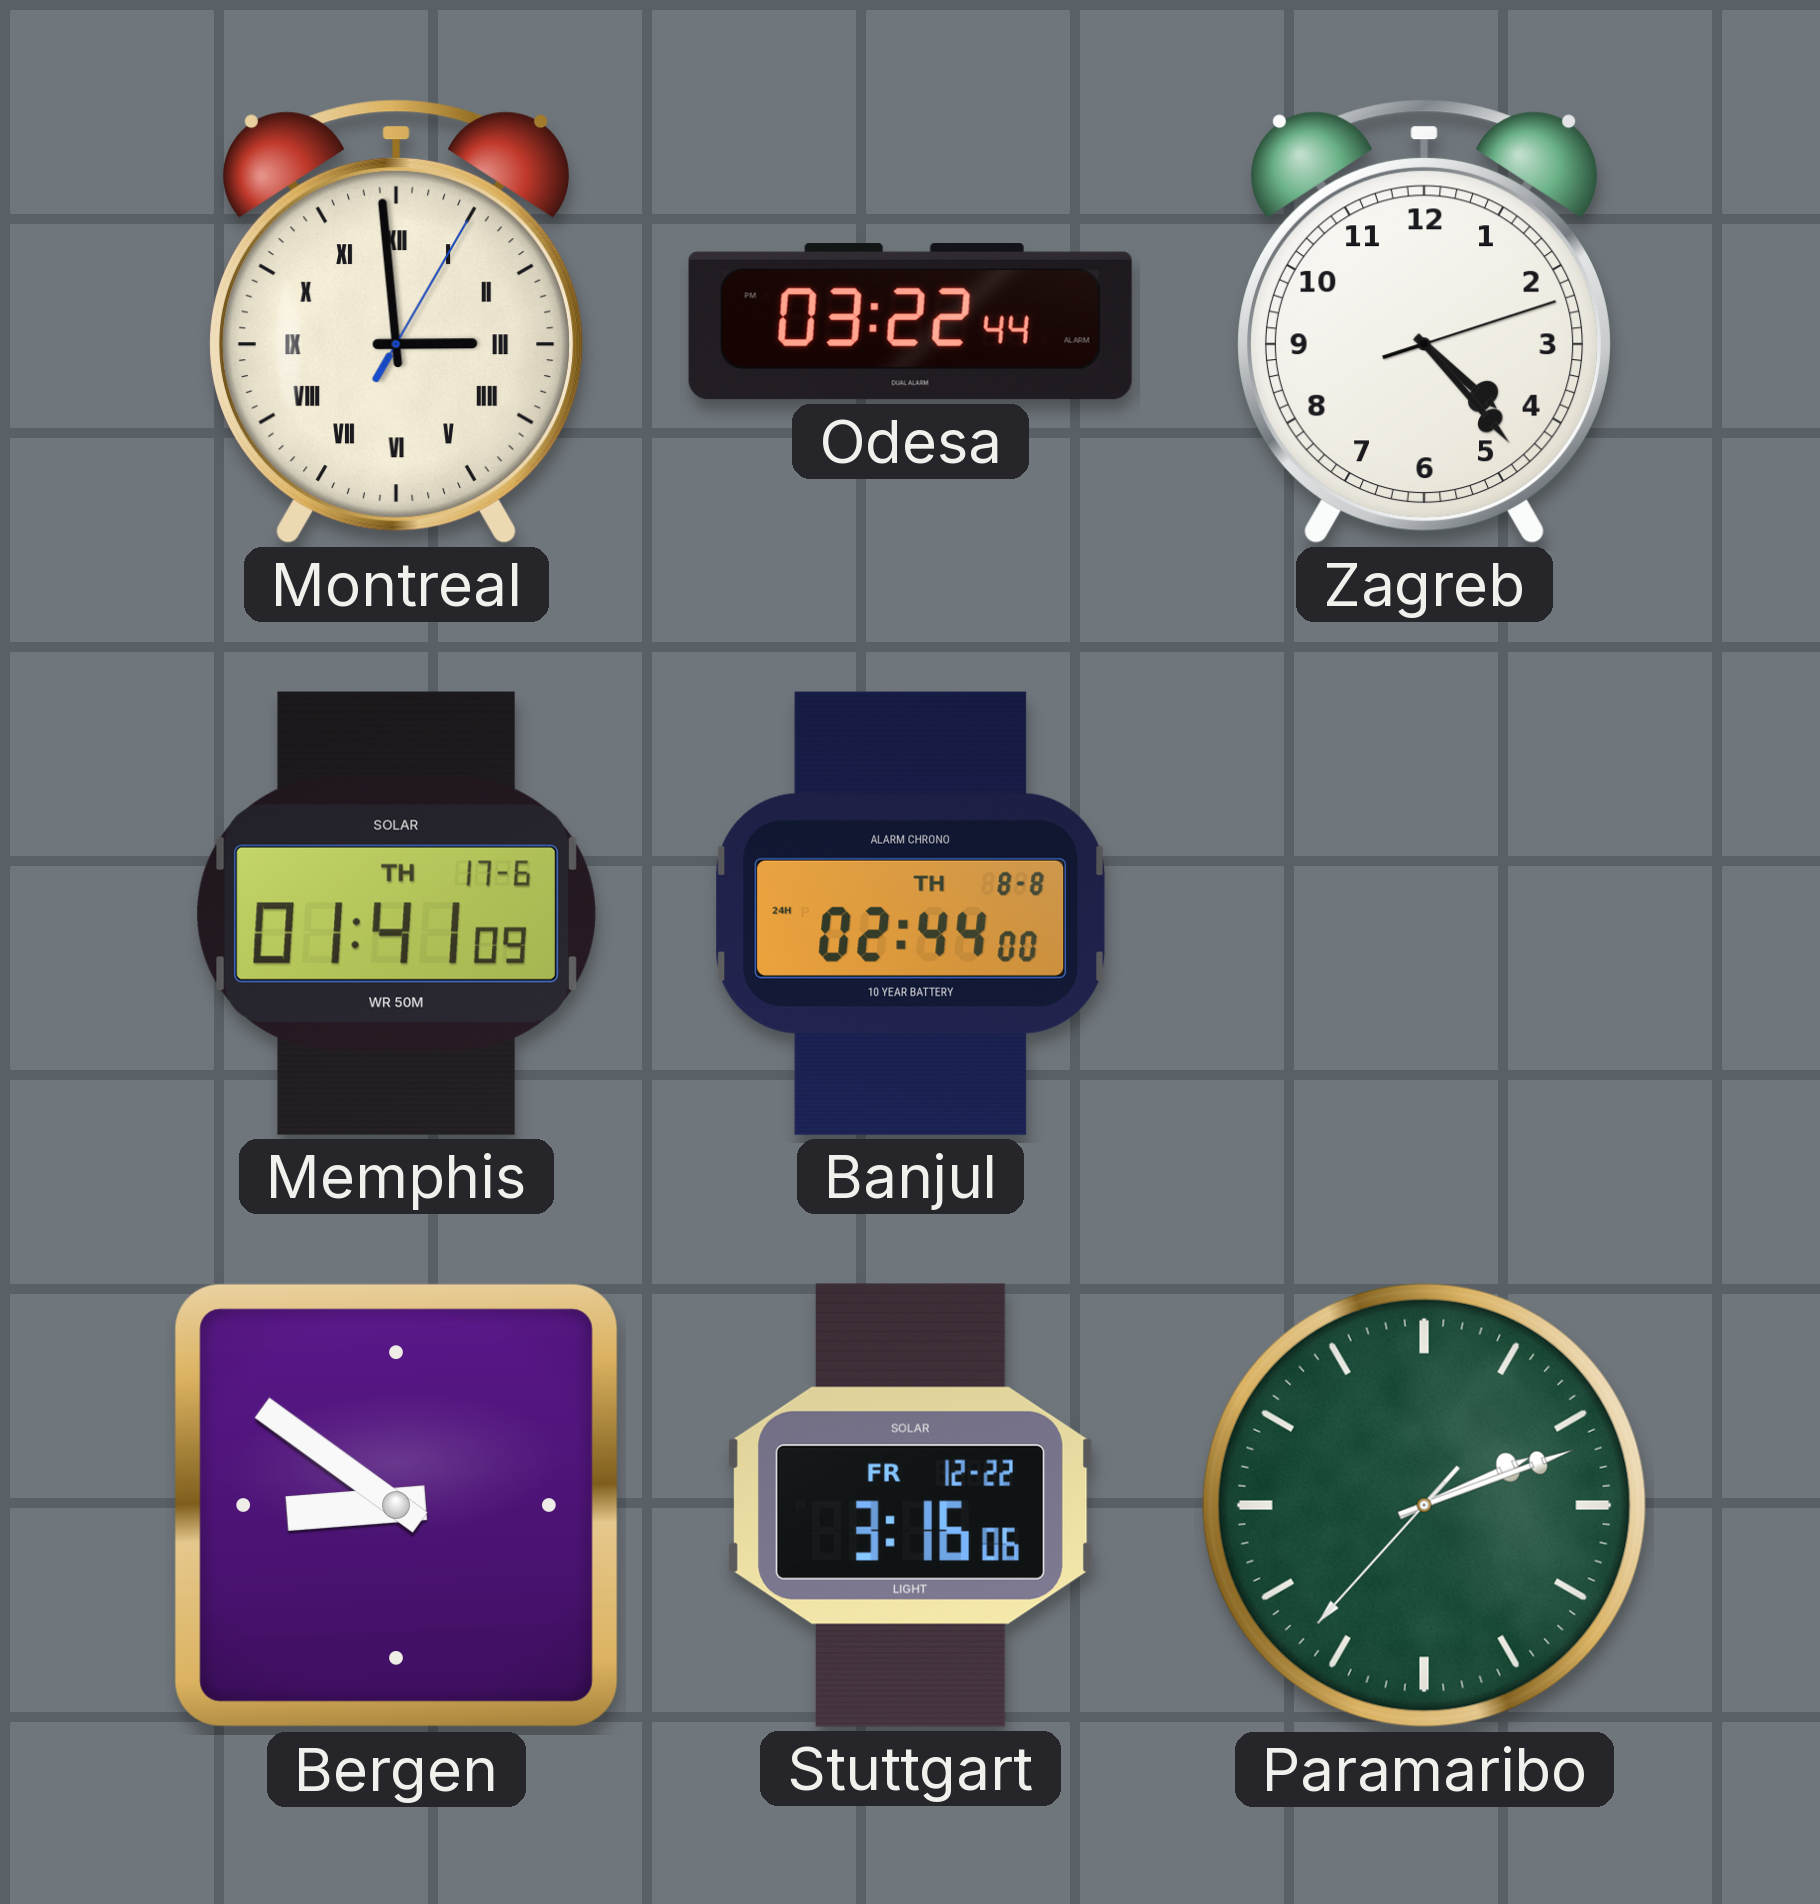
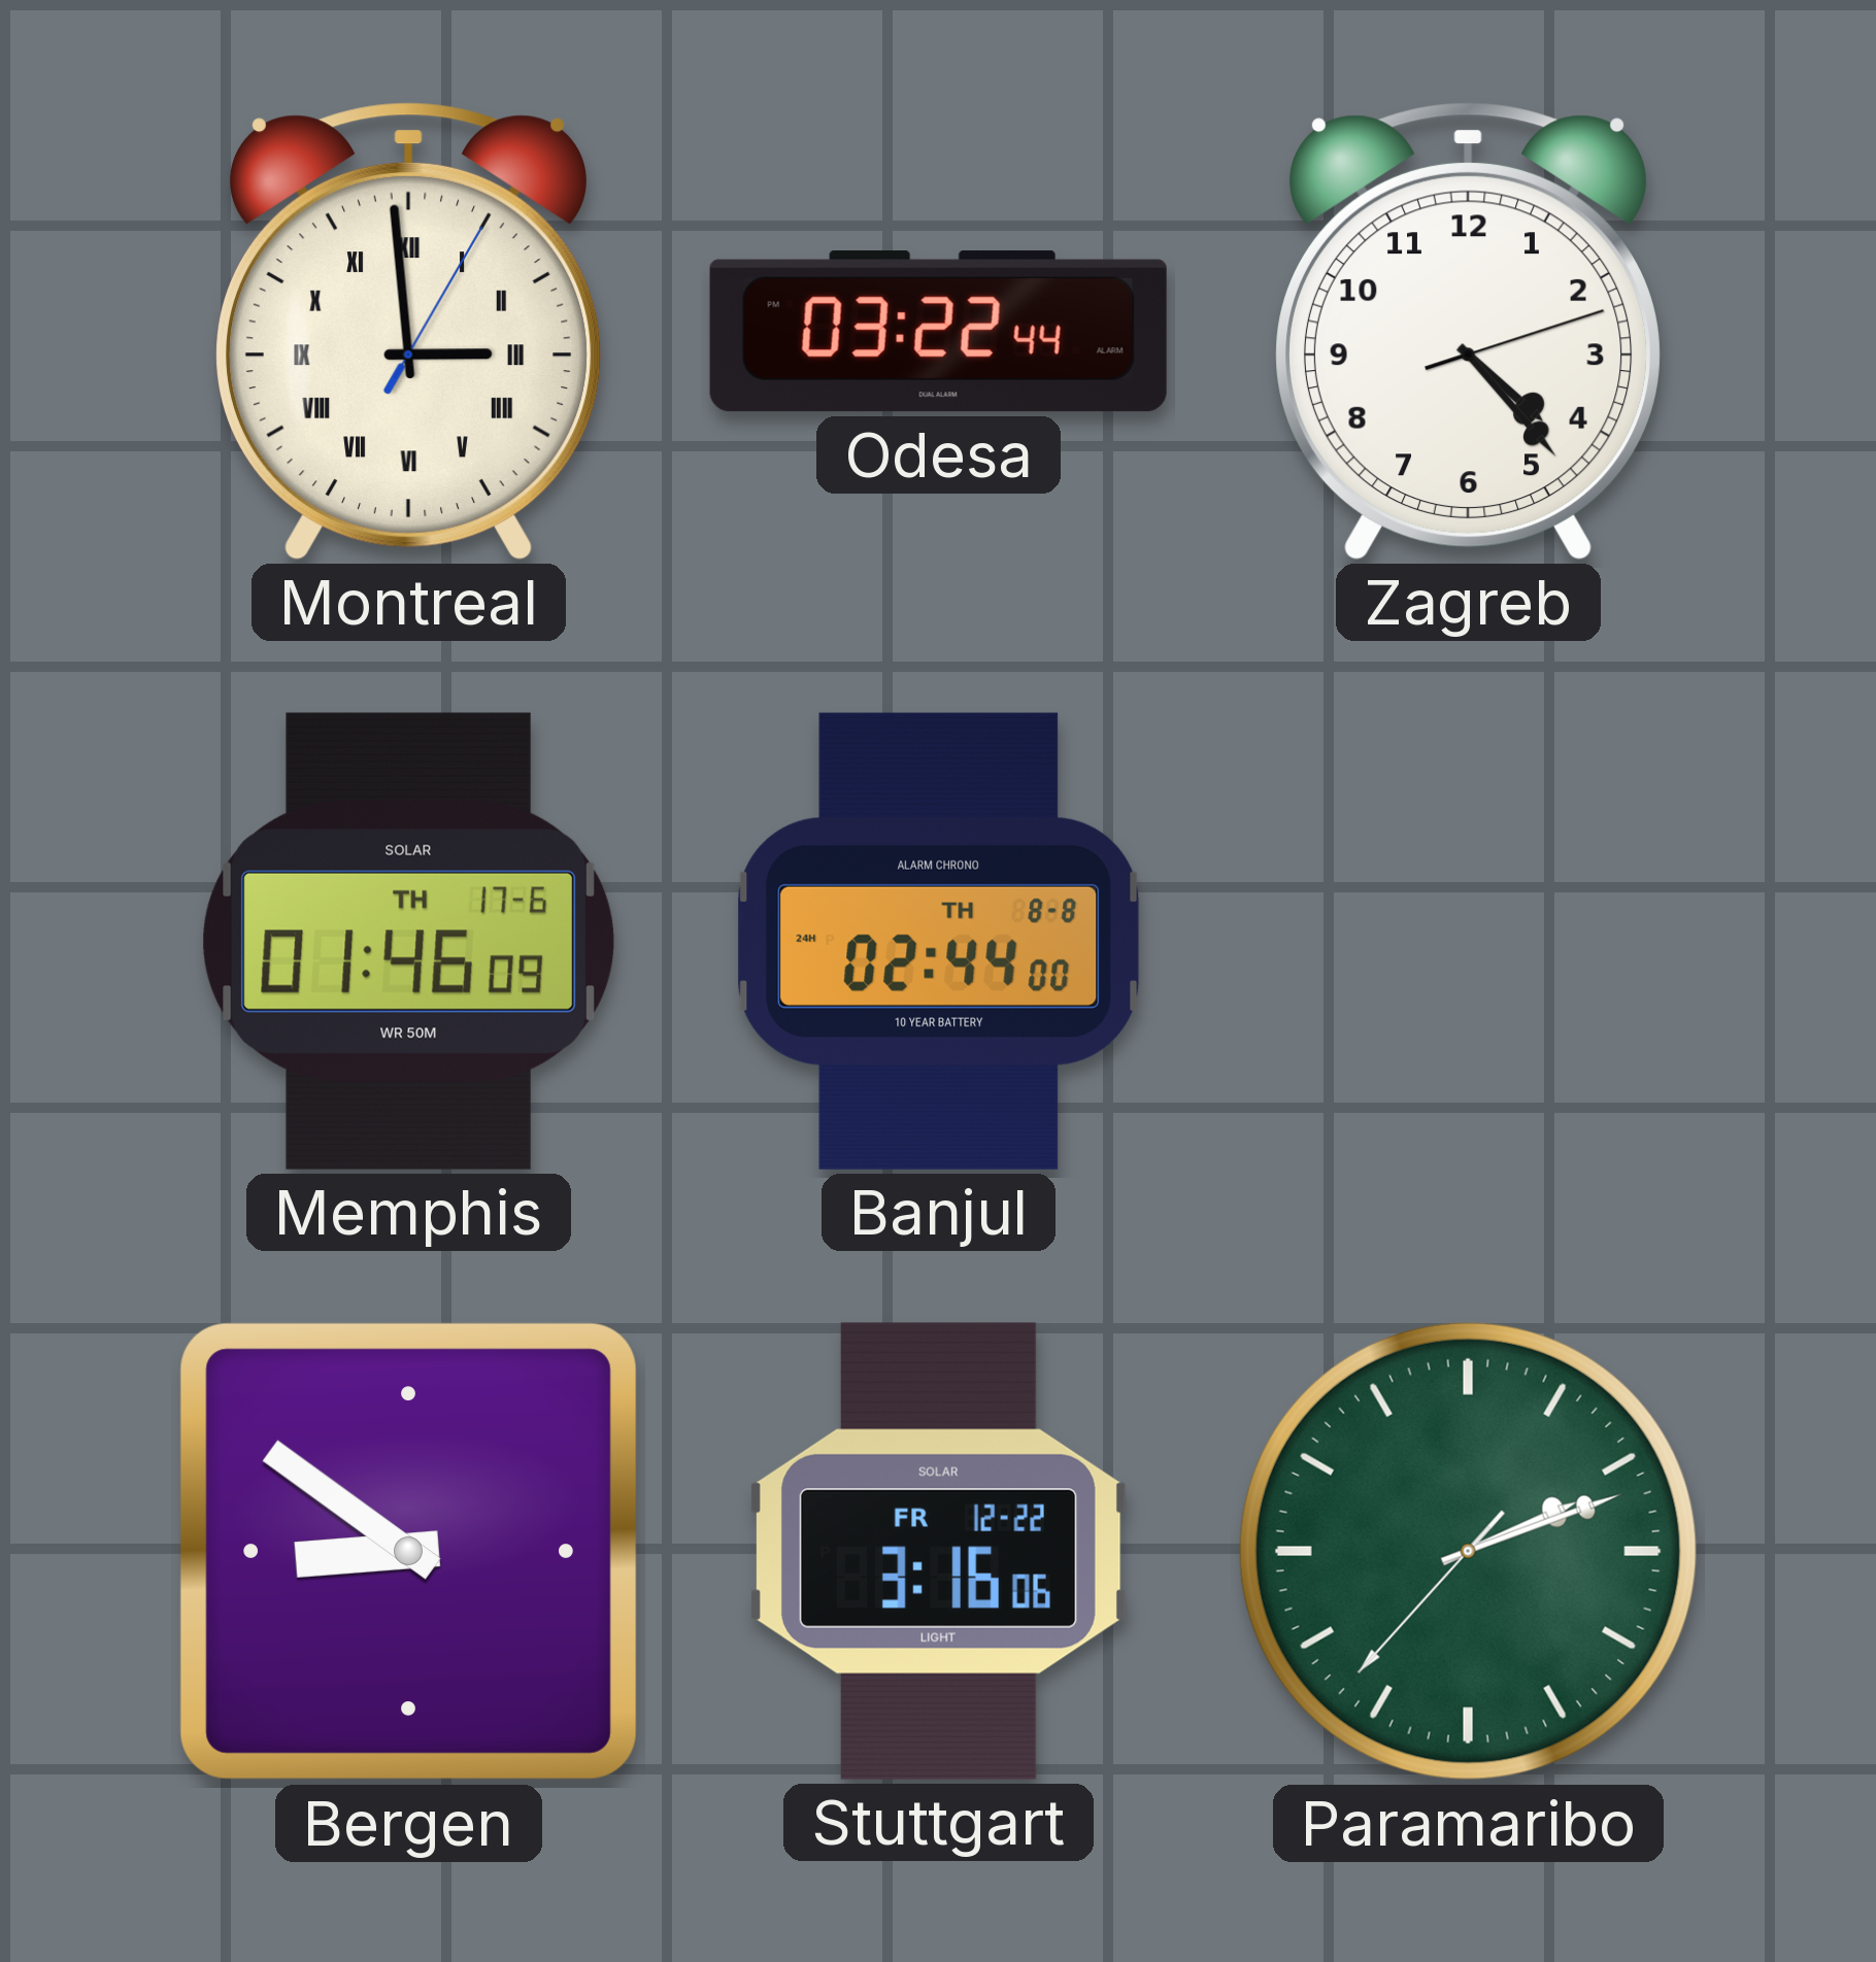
Memphis: 01:41 -> 01:46
